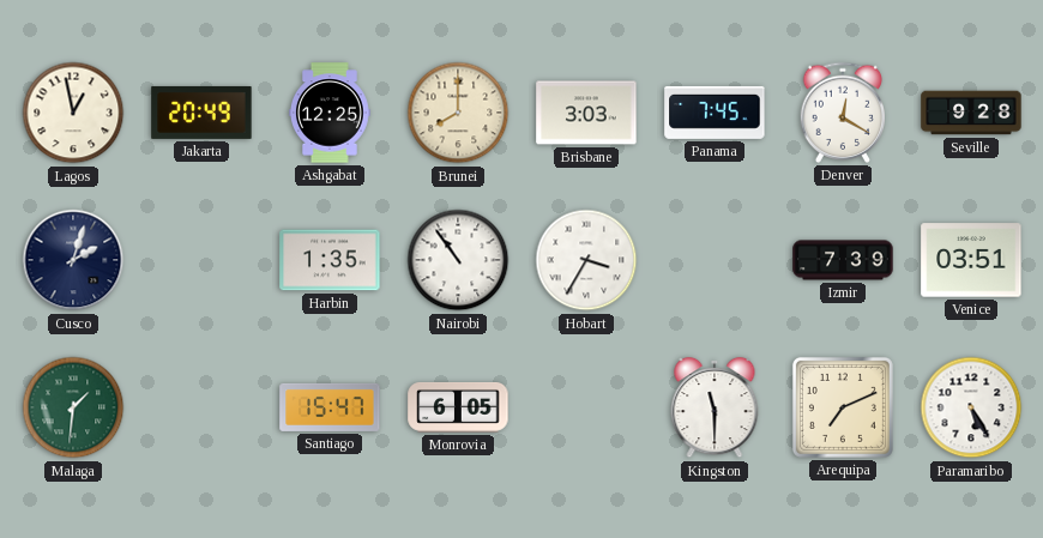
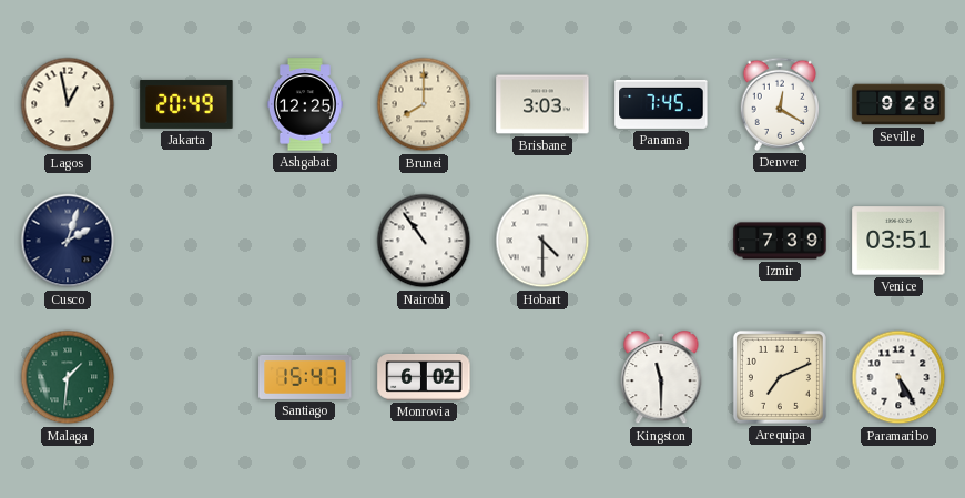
Harbin: 1:35 -> none
Hobart: 3:35 -> 4:30
Monrovia: 6:05 -> 6:02
